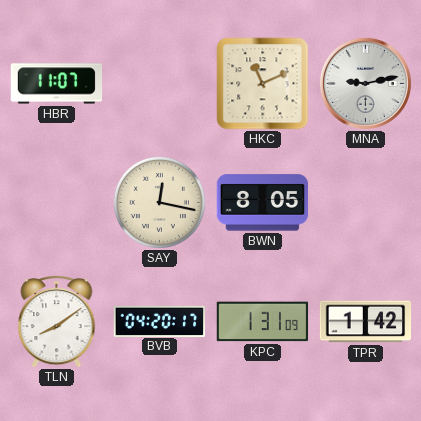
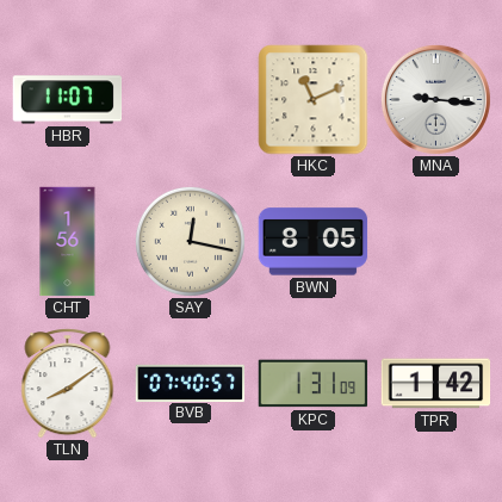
MNA: 9:13 -> 9:16
CHT: none -> 1:56
BVB: 04:20 -> 07:40
